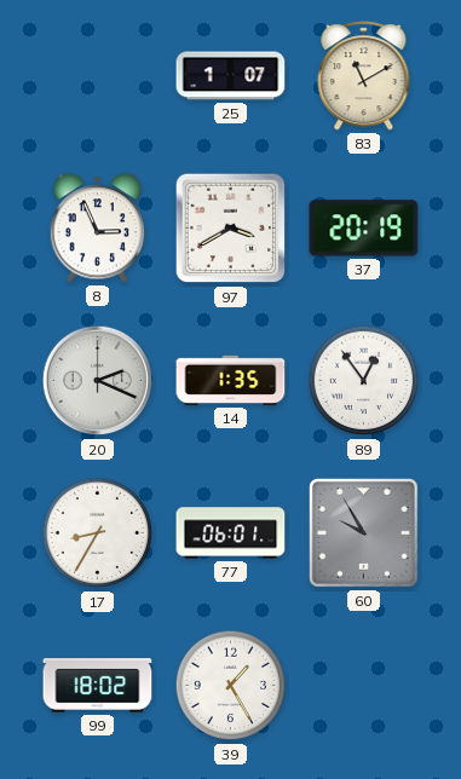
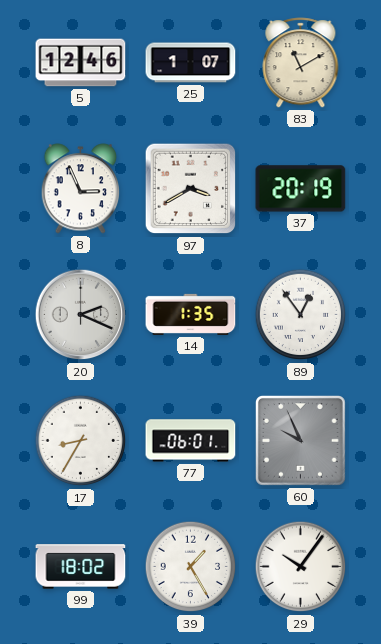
5: none -> 12:46
60: 9:55 -> 9:56
29: none -> 10:06
